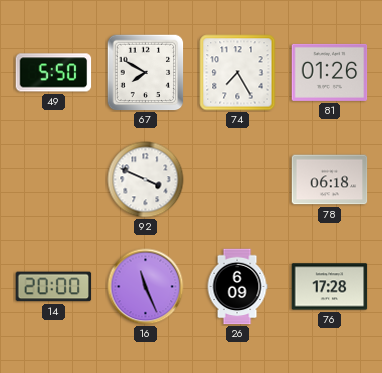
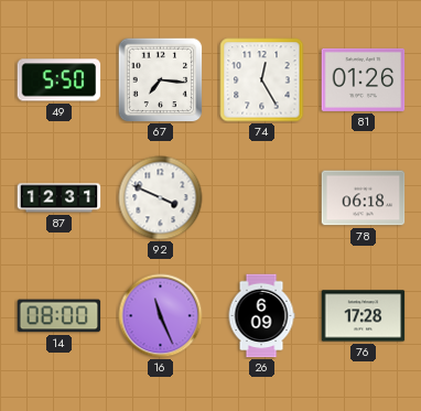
67: 7:50 -> 7:16
74: 7:25 -> 12:25
87: none -> 12:31
14: 20:00 -> 08:00
